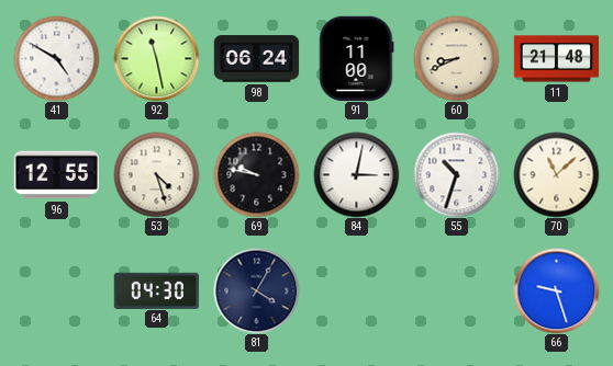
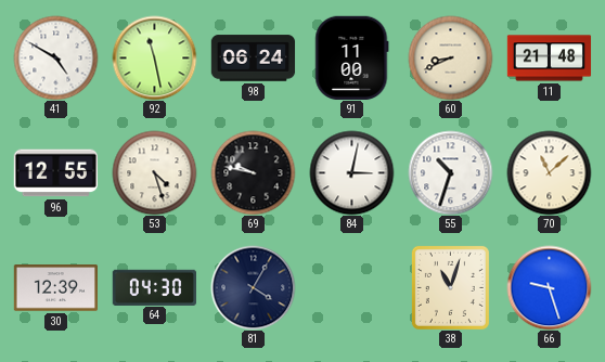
30: none -> 12:39
38: none -> 11:03
